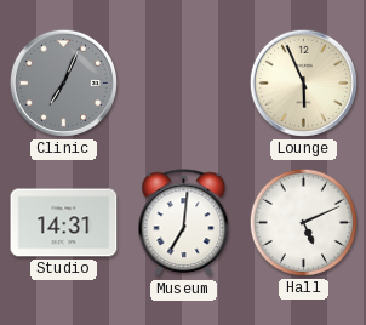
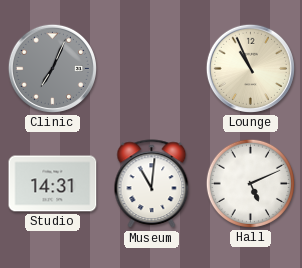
Lounge: 5:56 -> 10:56
Museum: 7:01 -> 11:01
